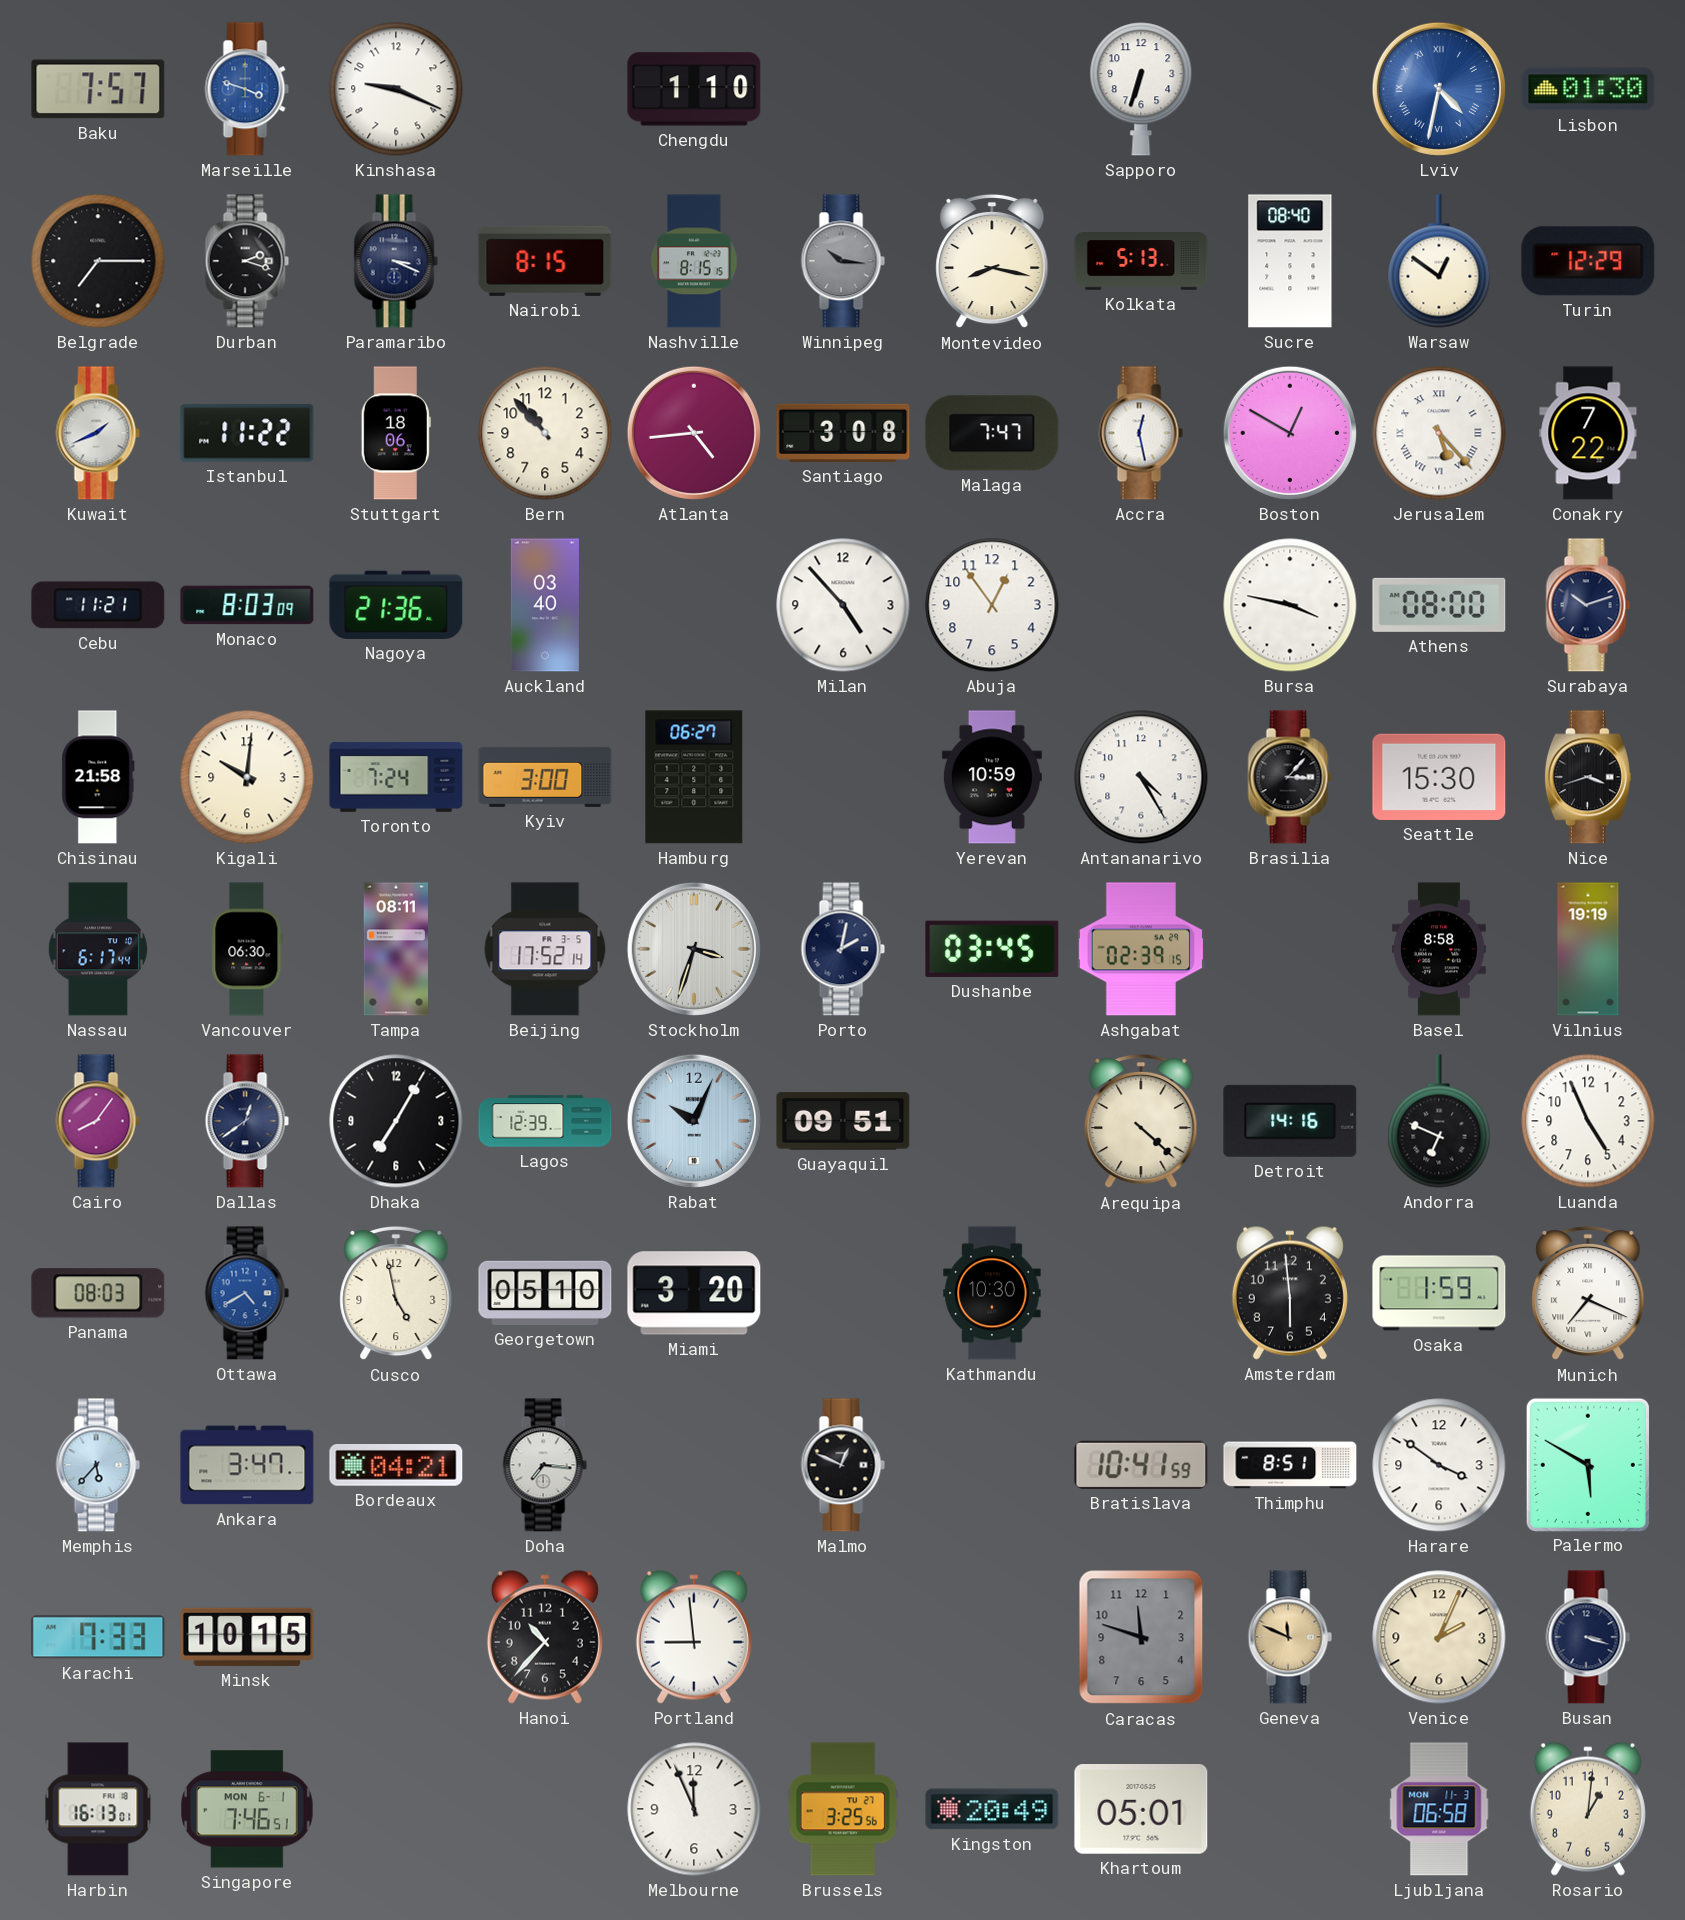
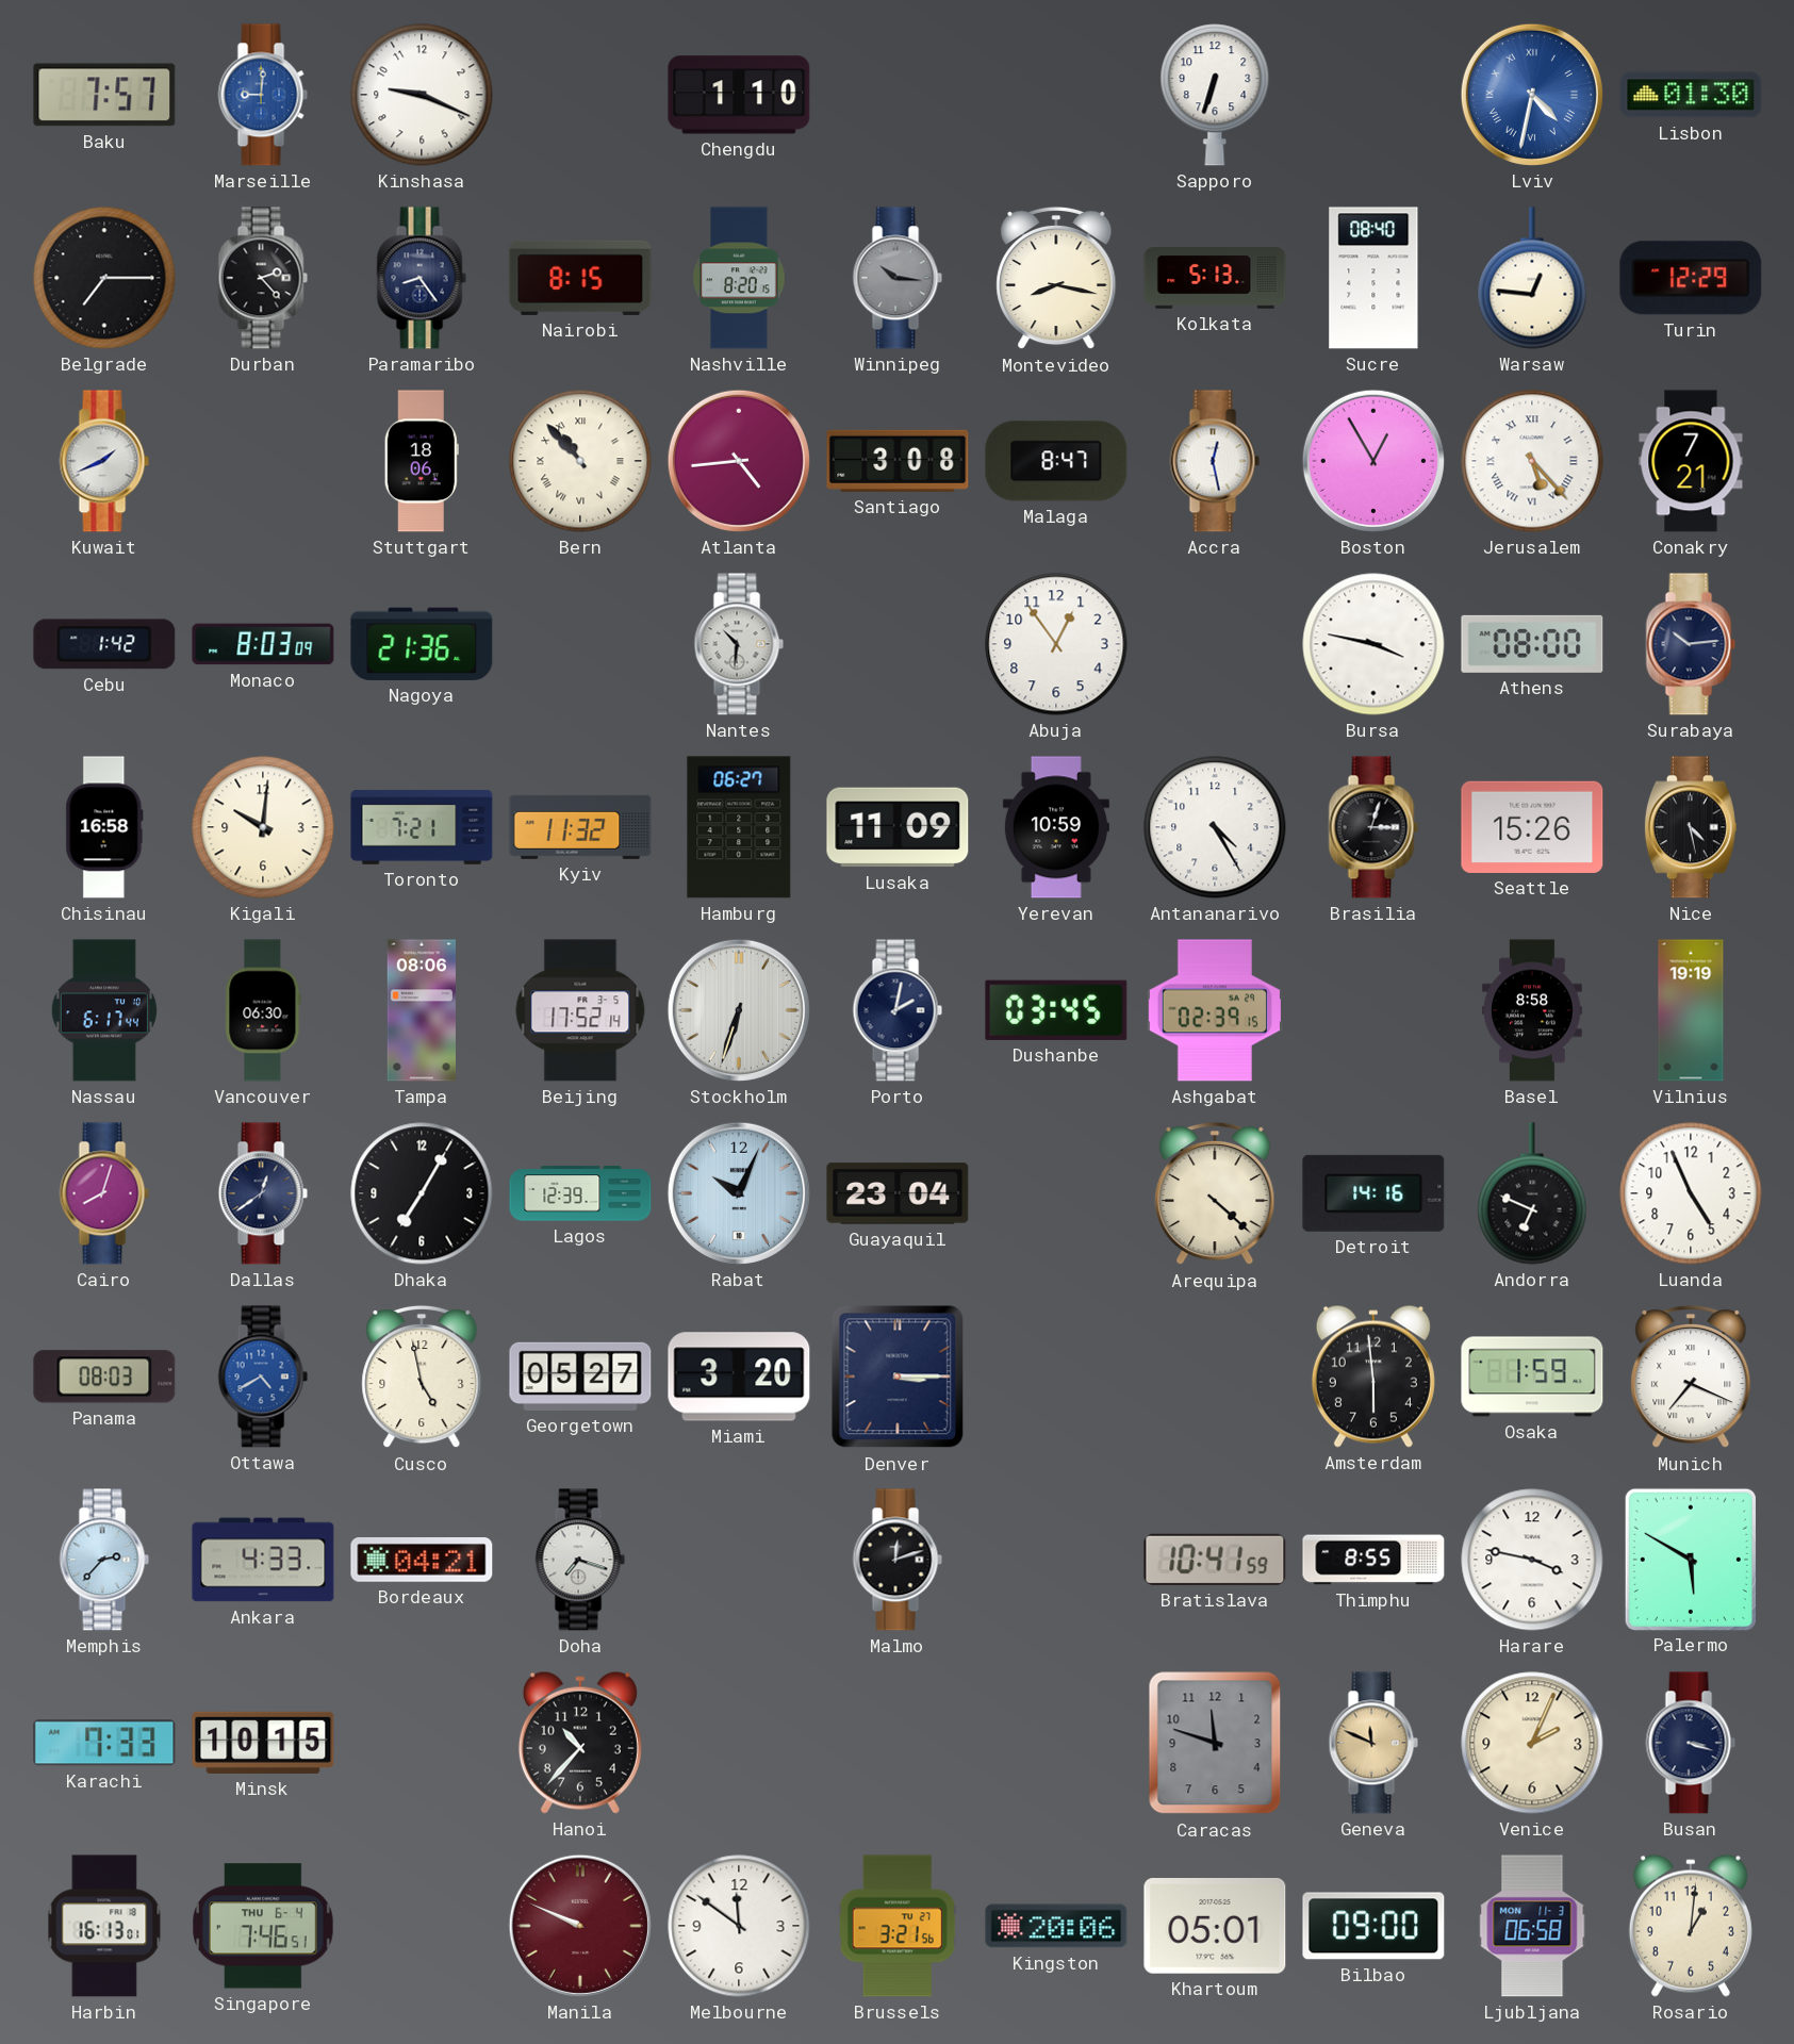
Marseille: 3:48 -> 9:01
Durban: 2:18 -> 2:23
Paramaribo: 3:19 -> 8:24
Nashville: 8:15 -> 8:20
Warsaw: 12:51 -> 12:46
Istanbul: 11:22 -> none
Bern numerals: Arabic -> Roman
Malaga: 7:47 -> 8:47
Boston: 12:50 -> 12:55
Conakry: 7:22 -> 7:21
Cebu: 11:21 -> 1:42
Auckland: 03:40 -> none
Nantes: none -> 10:31
Milan: 4:53 -> none
Surabaya: 10:12 -> 10:14
Chisinau: 21:58 -> 16:58
Toronto: 7:24 -> 7:21
Kyiv: 3:00 -> 11:32
Lusaka: none -> 11:09
Brasilia: 3:07 -> 3:03
Seattle: 15:30 -> 15:26
Nice: 3:42 -> 4:28
Tampa: 08:11 -> 08:06
Stockholm: 3:33 -> 6:33
Cairo: 8:06 -> 8:03
Guayaquil: 09:51 -> 23:04
Georgetown: 05:10 -> 05:27
Denver: none -> 3:15
Kathmandu: 10:30 -> none
Memphis: 5:37 -> 2:37
Ankara: 3:47 -> 4:33
Doha: 7:16 -> 7:18
Malmo: 12:49 -> 12:12
Thimphu: 8:51 -> 8:55
Harare: 3:51 -> 3:47
Portland: 8:59 -> none
Singapore date: MON 6-1 -> THU 6-4
Manila: none -> 9:49
Melbourne: 11:56 -> 11:51
Brussels: 3:25 -> 3:21
Kingston: 20:49 -> 20:06
Bilbao: none -> 09:00
